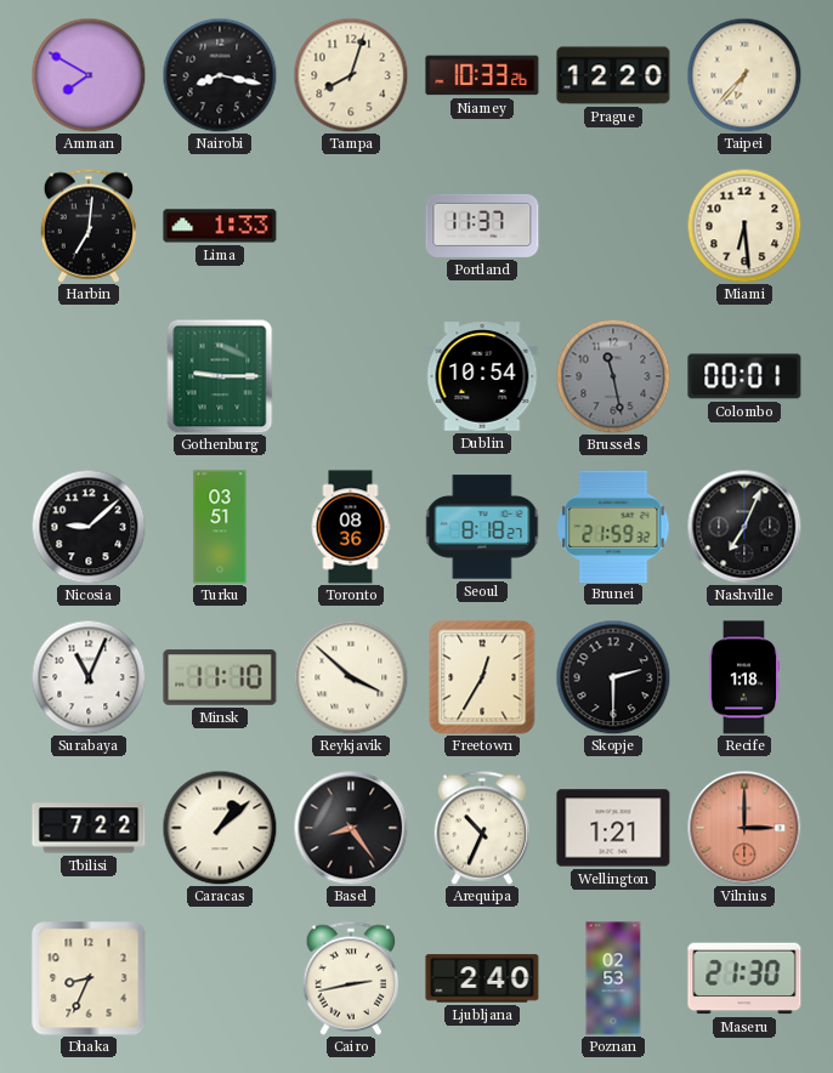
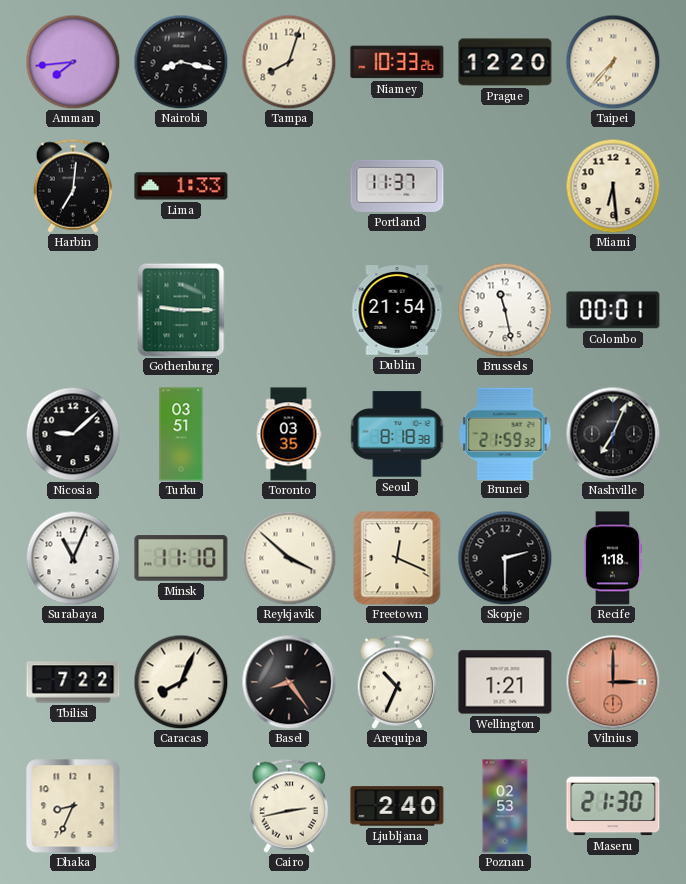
Amman: 7:50 -> 7:44
Dublin: 10:54 -> 21:54
Brussels dial: grey -> white
Toronto: 08:36 -> 03:35
Seoul: 8:18:27 -> 8:18:38
Freetown: 12:35 -> 12:19
Caracas: 1:08 -> 8:04
